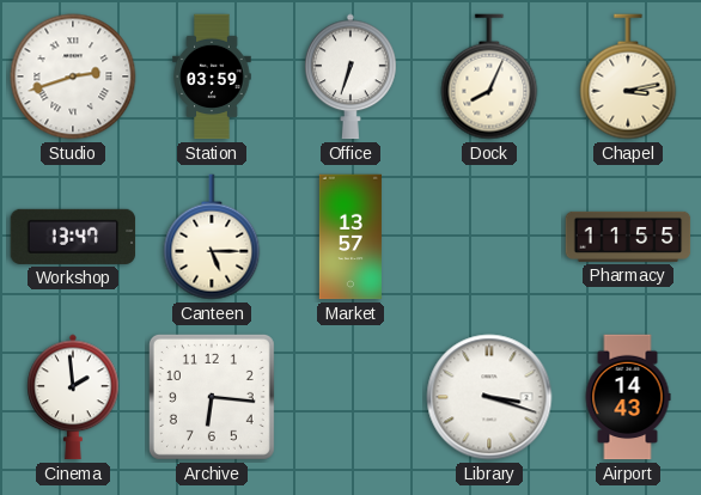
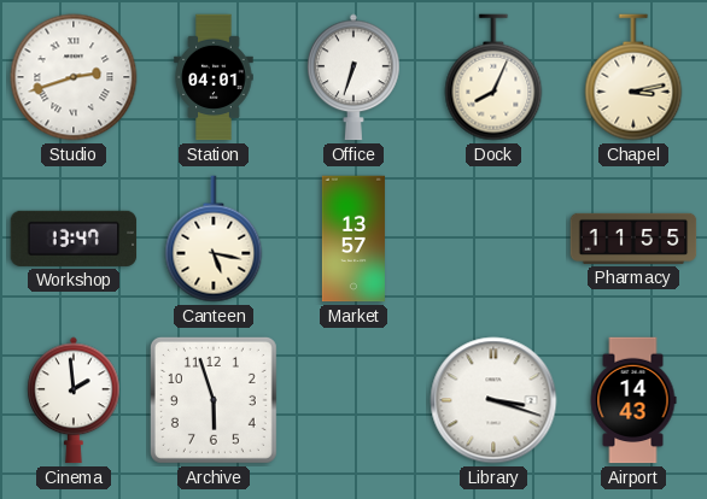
Station: 03:59 -> 04:01
Canteen: 5:15 -> 5:17
Archive: 6:16 -> 5:57
